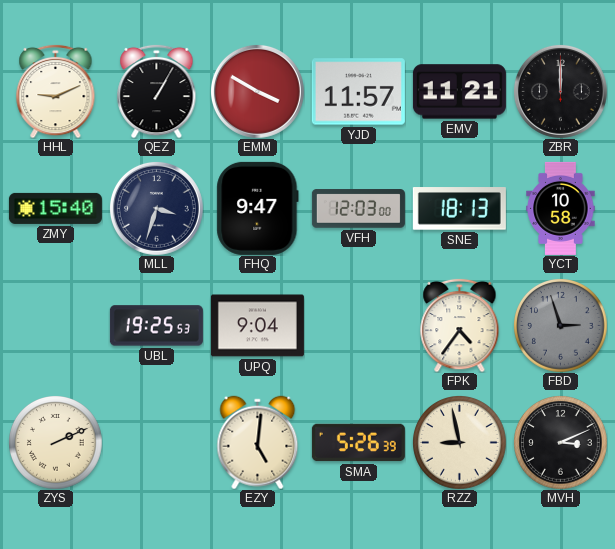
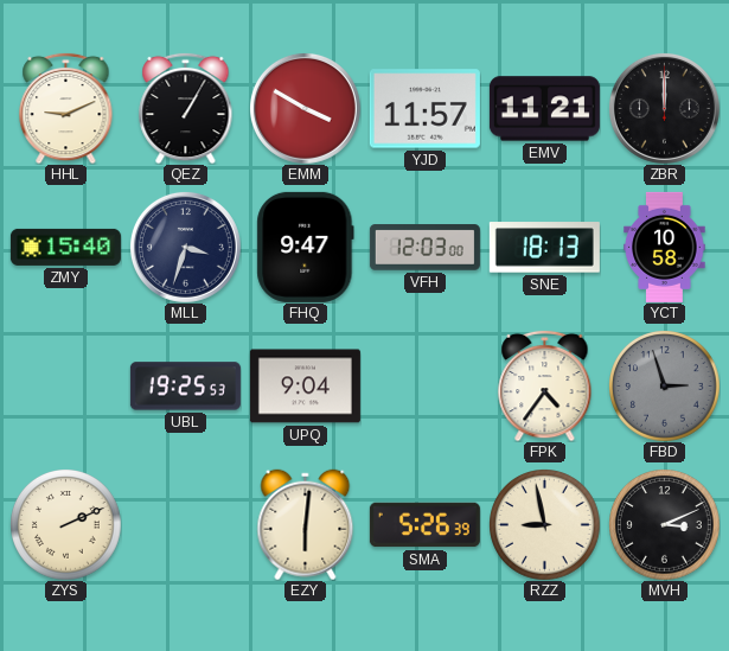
EZY: 5:01 -> 6:01
